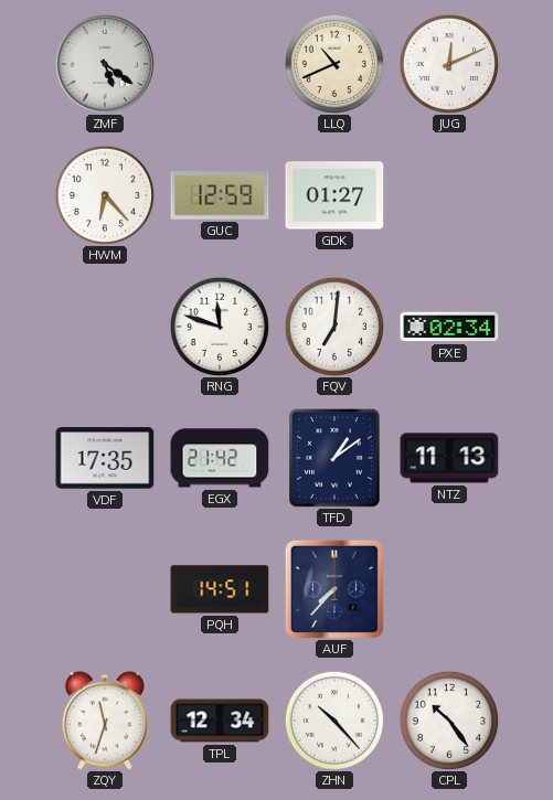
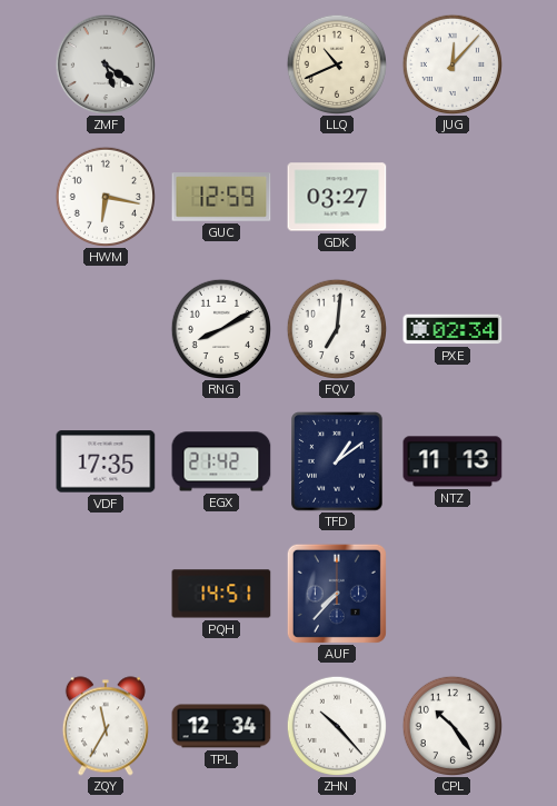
JUG: 12:11 -> 12:07
HWM: 6:23 -> 6:17
GDK: 01:27 -> 03:27
RNG: 11:48 -> 8:10
ZQY: 11:33 -> 11:35
